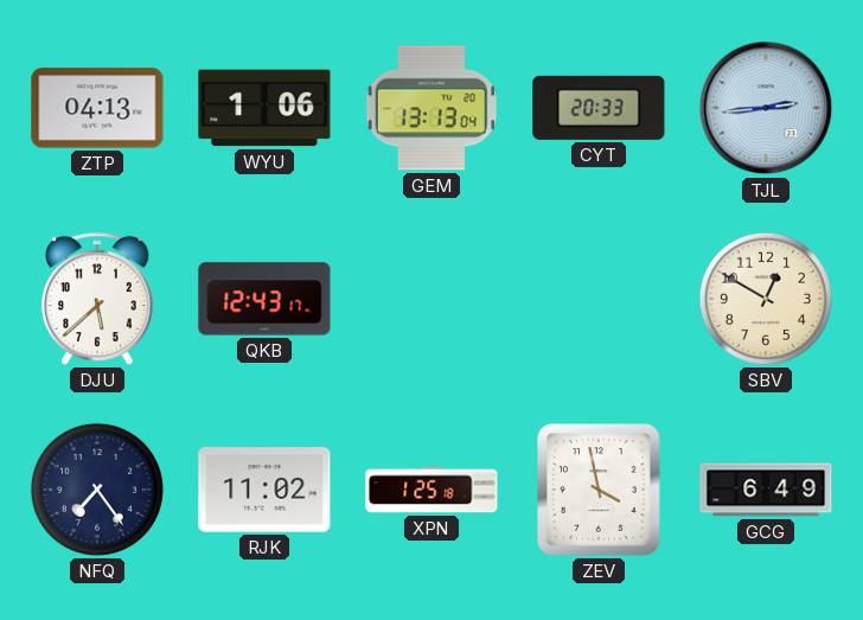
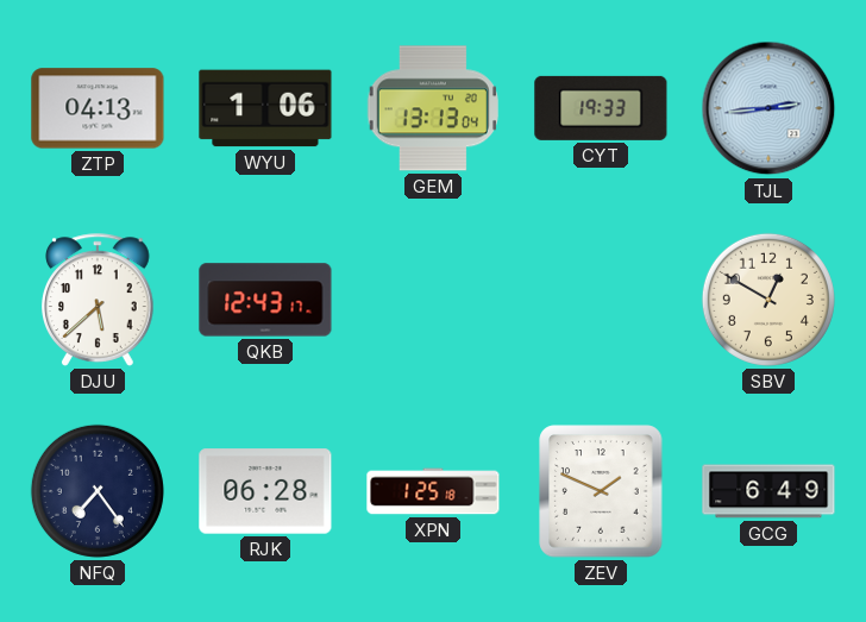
CYT: 20:33 -> 19:33
RJK: 11:02 -> 06:28
ZEV: 3:58 -> 1:49
